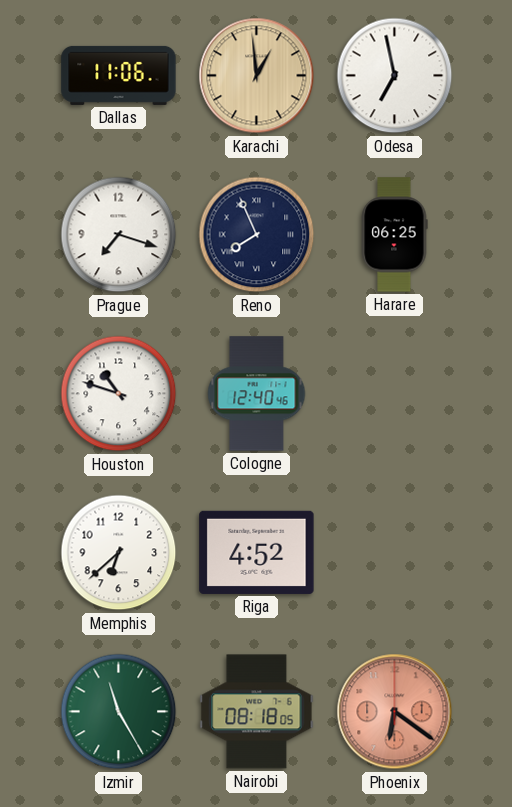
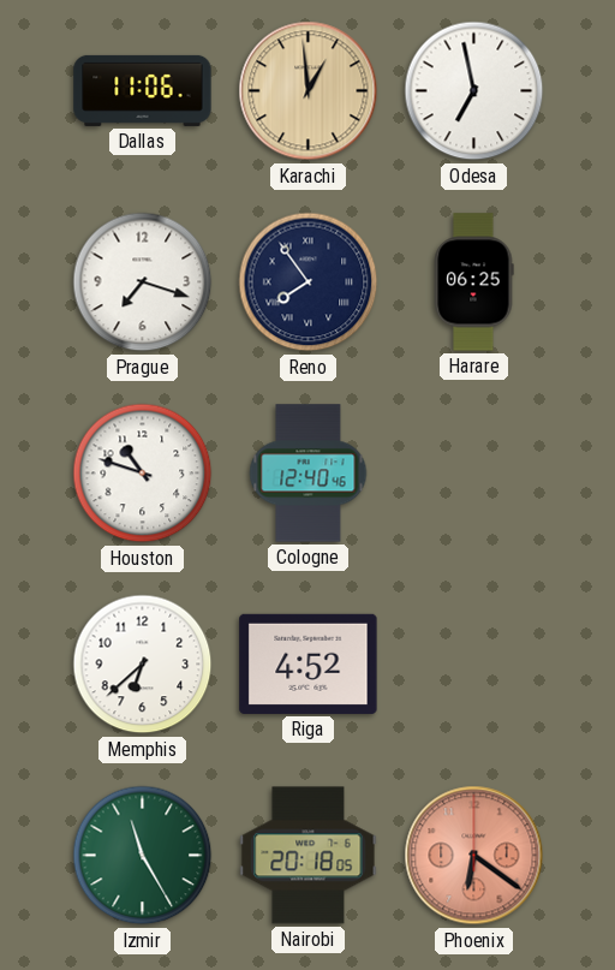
Reno: 7:56 -> 7:54
Nairobi: 08:18 -> 20:18
